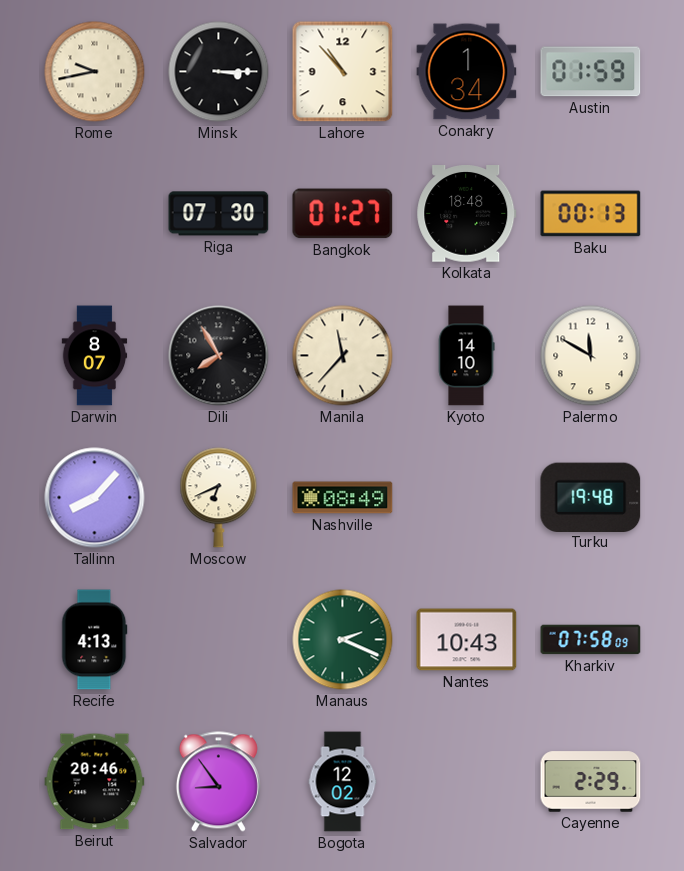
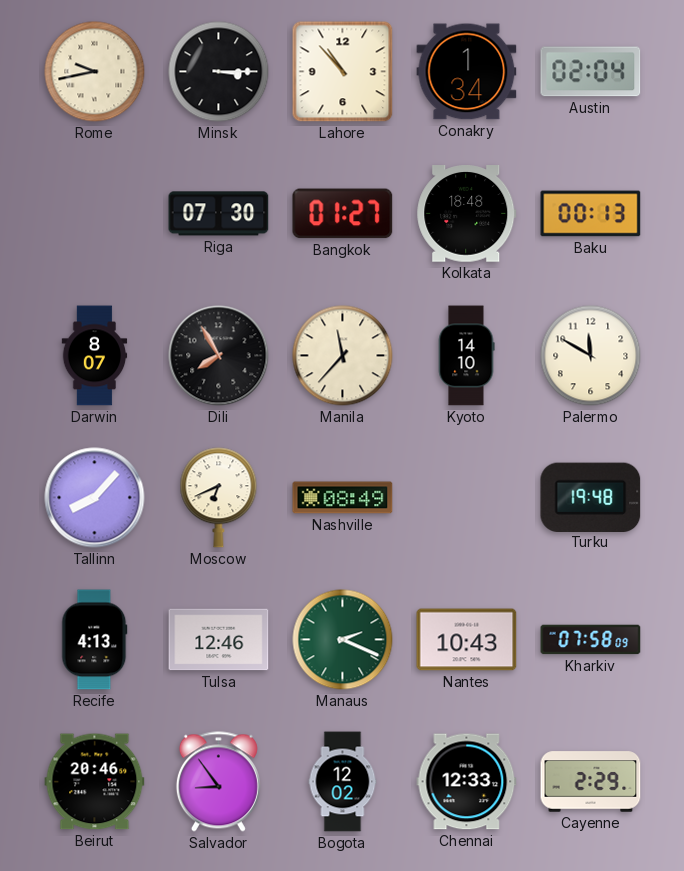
Austin: 01:59 -> 02:04
Tulsa: none -> 12:46
Chennai: none -> 12:33
